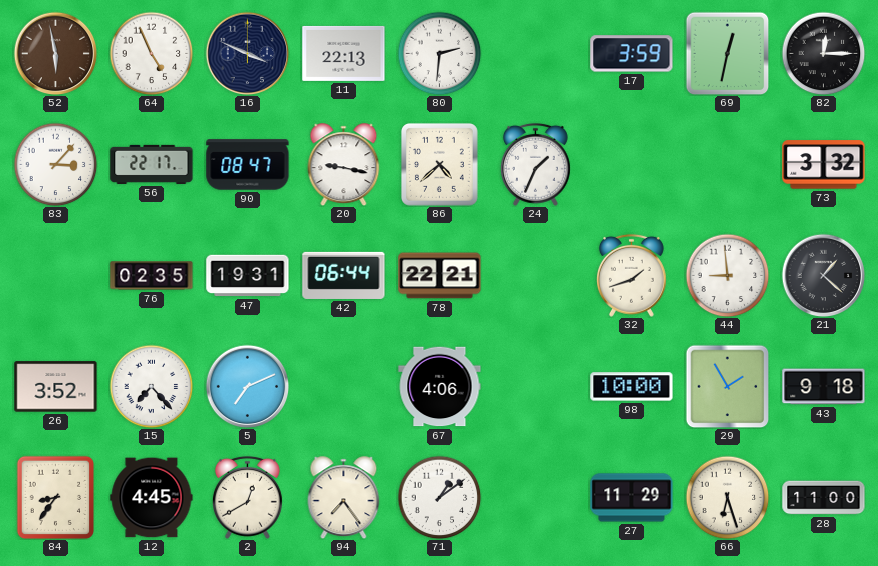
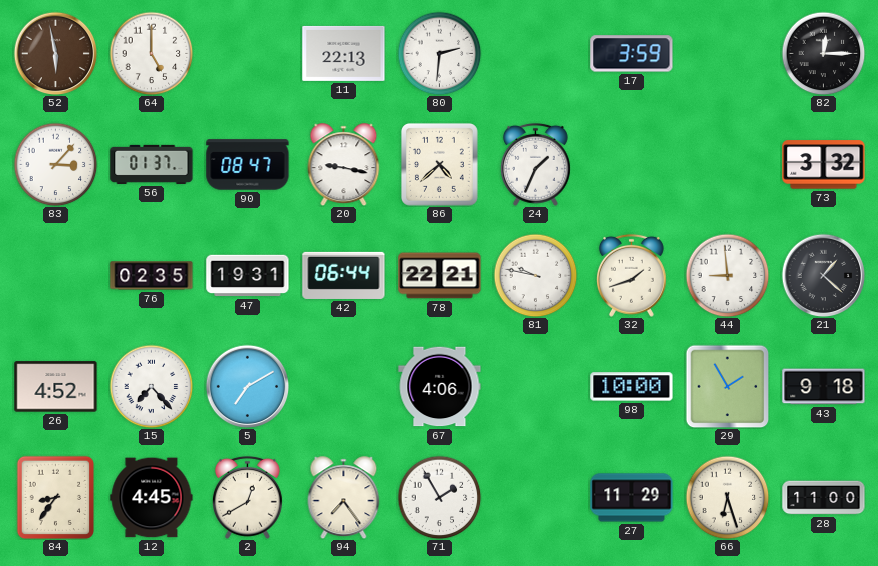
64: 4:56 -> 5:00
16: 3:49 -> none
69: 12:32 -> none
56: 22:17 -> 01:37
81: none -> 9:47
26: 3:52 -> 4:52
5: 7:11 -> 7:10
71: 1:09 -> 1:55
